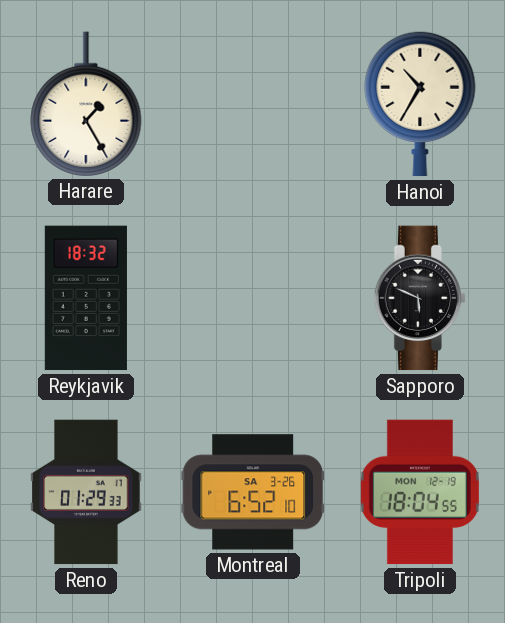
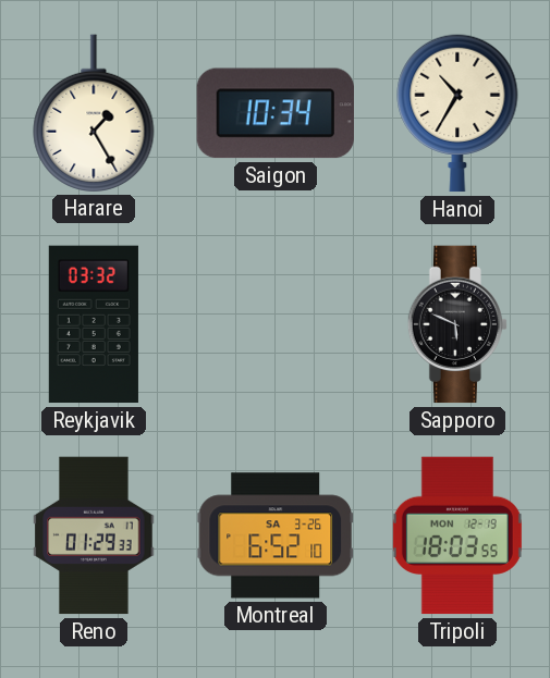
Saigon: none -> 10:34
Reykjavik: 18:32 -> 03:32
Tripoli: 18:04 -> 18:03
